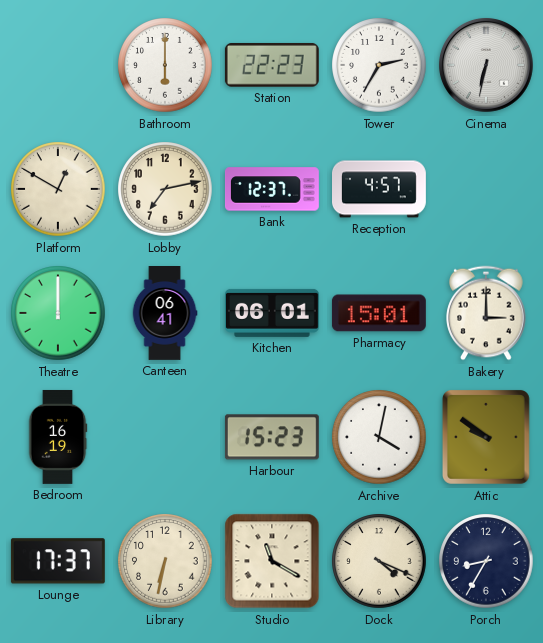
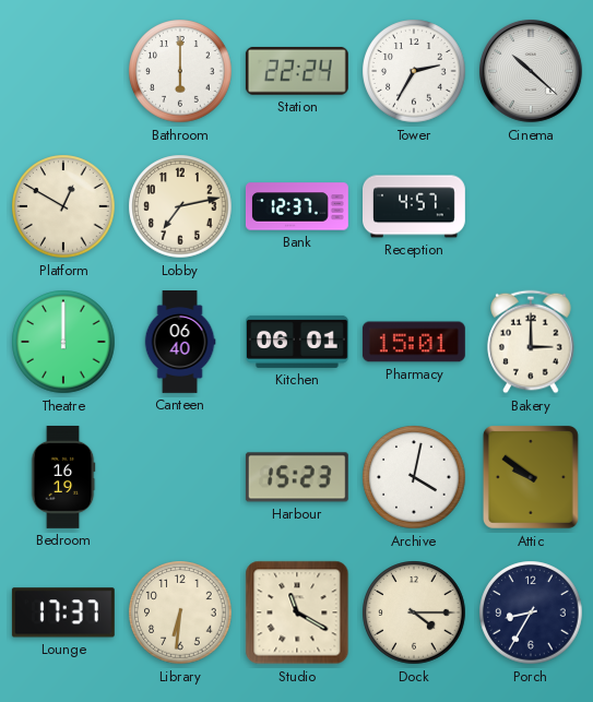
Station: 22:23 -> 22:24
Cinema: 6:32 -> 10:22
Canteen: 06:41 -> 06:40
Library: 6:32 -> 6:31
Dock: 4:19 -> 4:15
